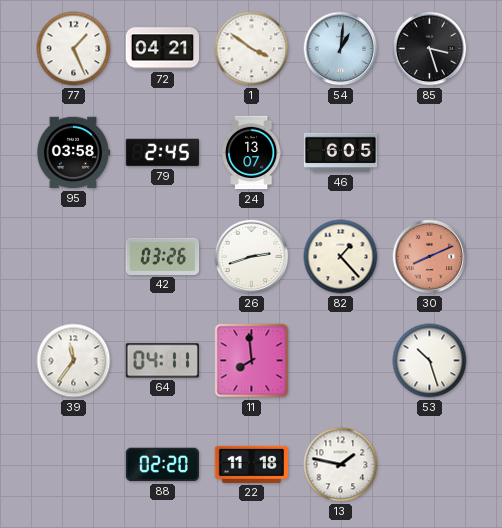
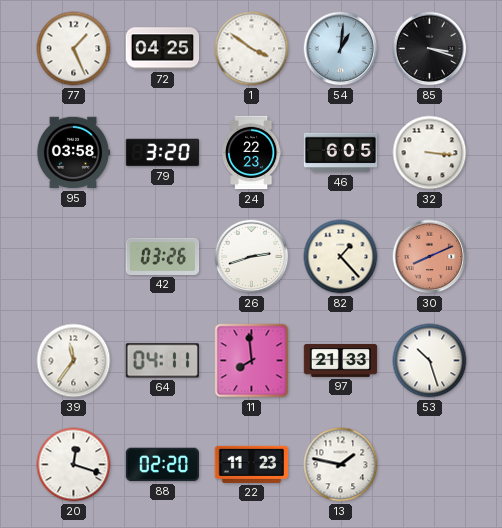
72: 04:21 -> 04:25
85: 3:27 -> 3:18
79: 2:45 -> 3:20
24: 13:07 -> 22:23
32: none -> 3:16
97: none -> 21:33
20: none -> 12:18
22: 11:18 -> 11:23
